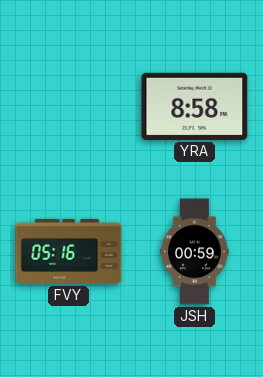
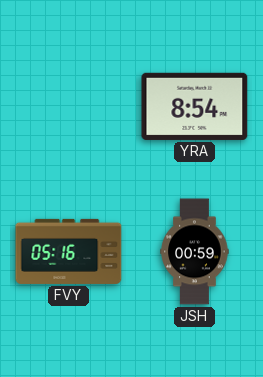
YRA: 8:58 -> 8:54
